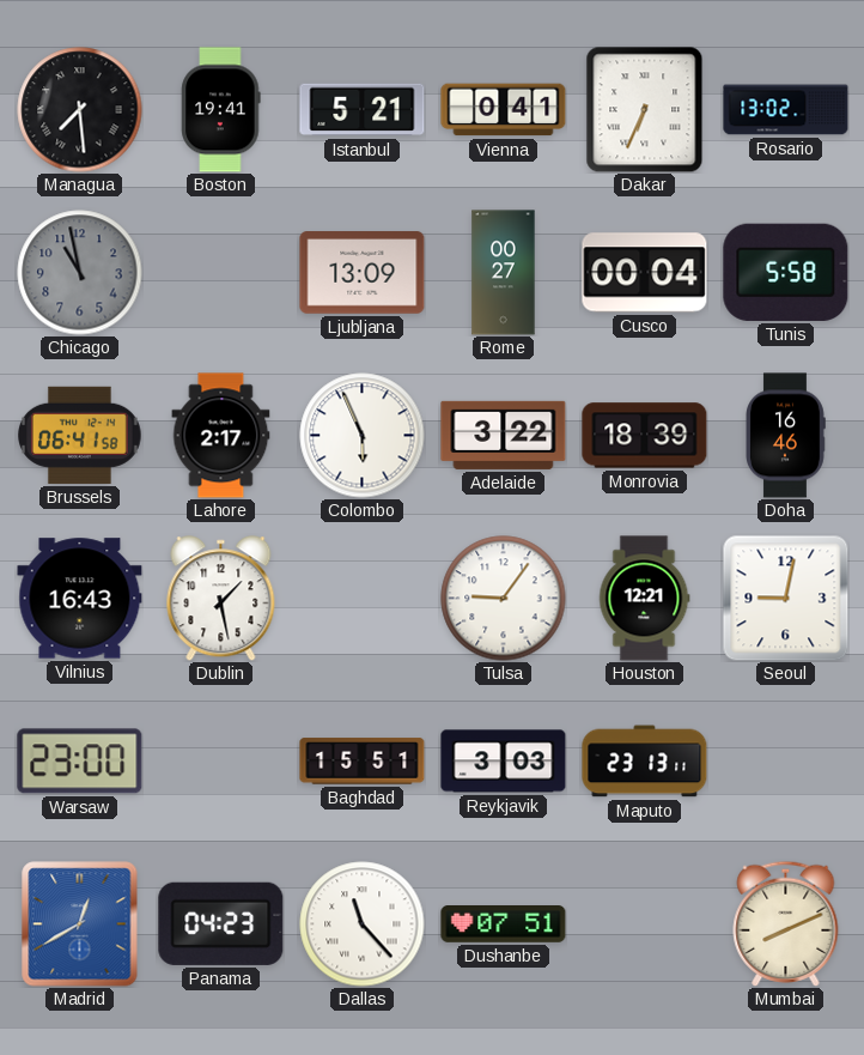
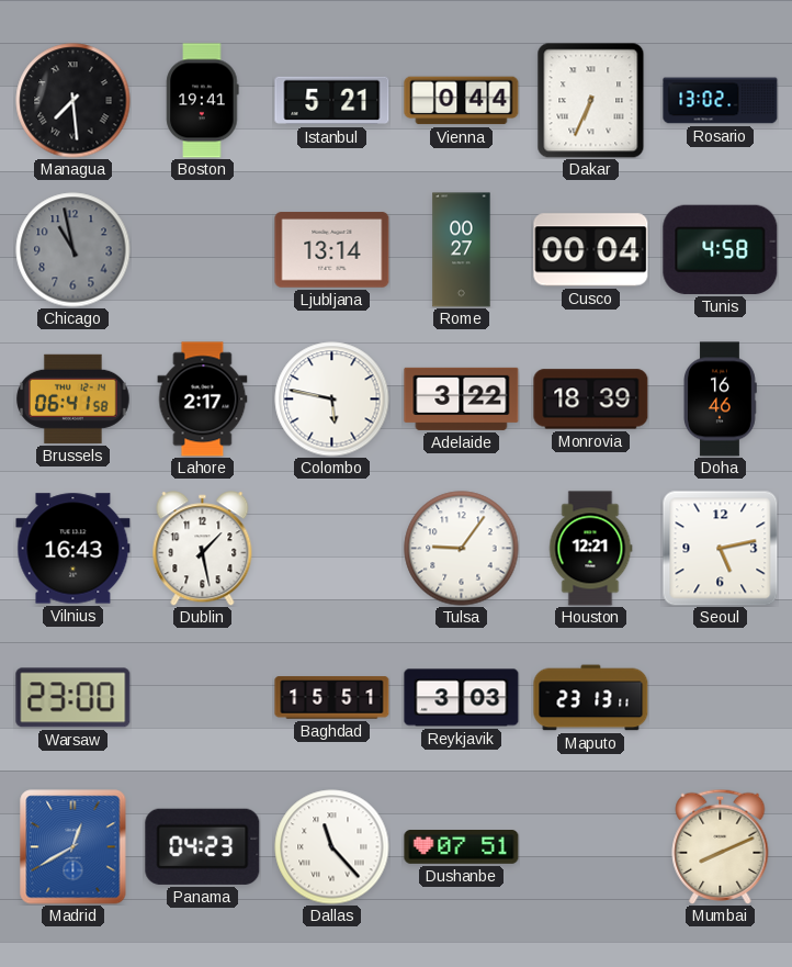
Vienna: 0:41 -> 0:44
Ljubljana: 13:09 -> 13:14
Tunis: 5:58 -> 4:58
Colombo: 5:56 -> 5:47
Seoul: 9:02 -> 5:13
